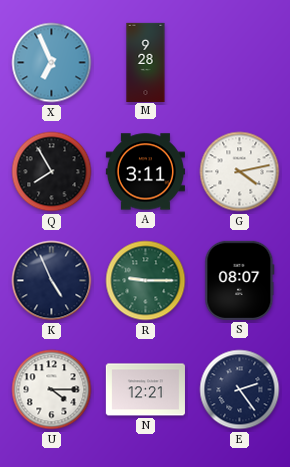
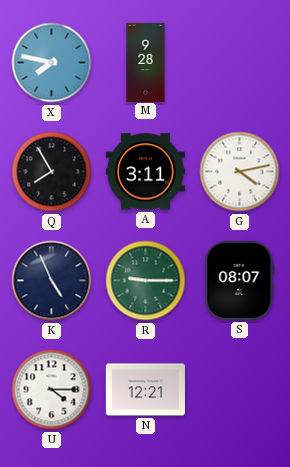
X: 6:56 -> 7:47
E: 2:24 -> none
